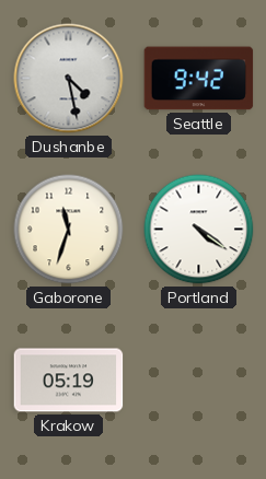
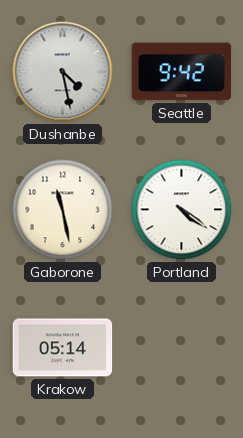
Gaborone: 11:33 -> 11:28
Krakow: 05:19 -> 05:14
